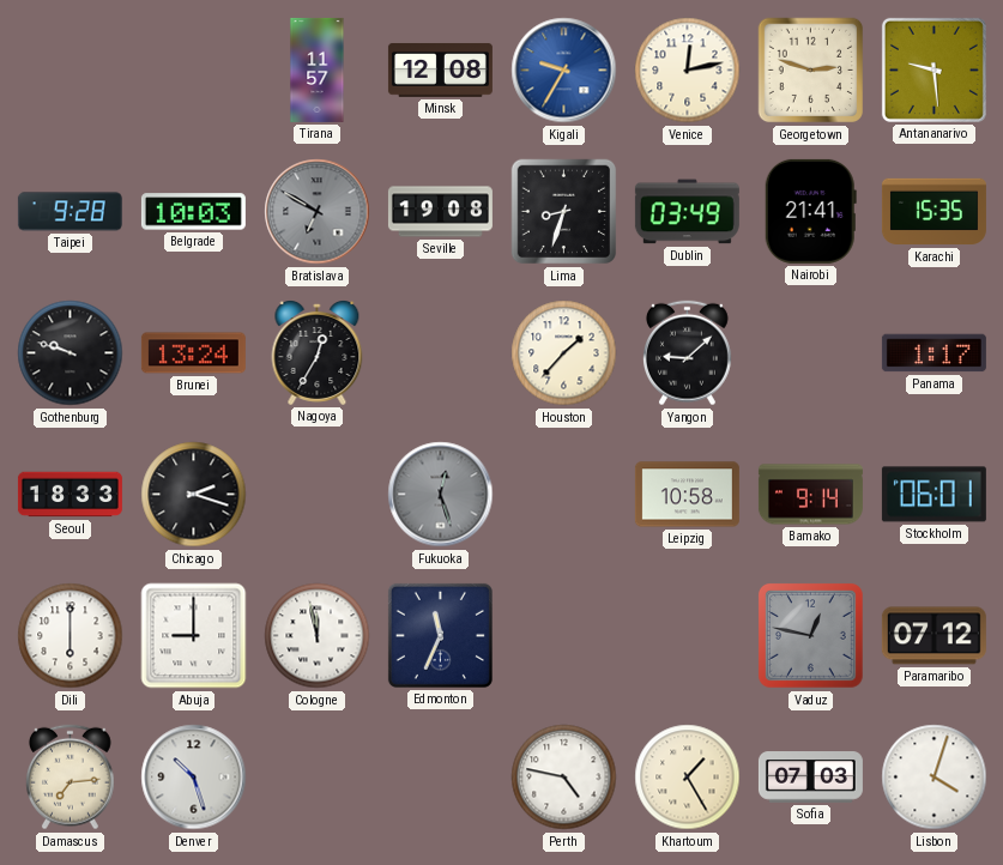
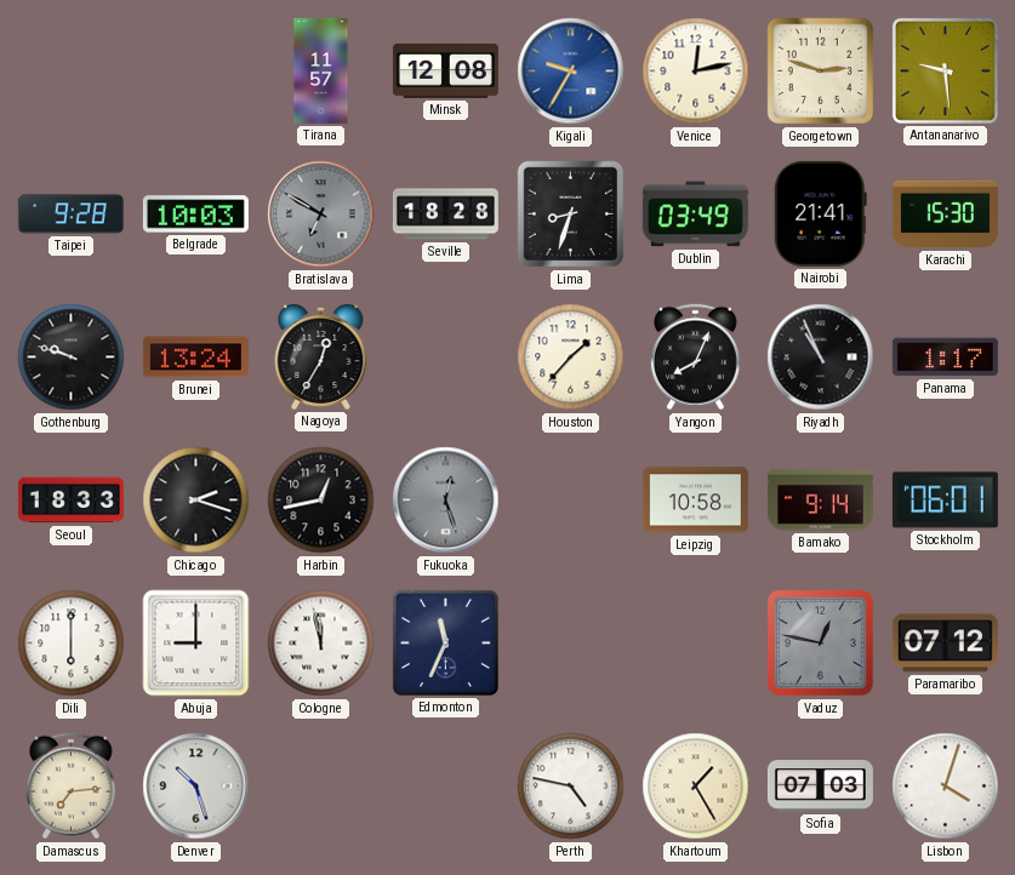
Seville: 19:08 -> 18:28
Karachi: 15:35 -> 15:30
Yangon: 9:08 -> 8:04
Riyadh: none -> 10:56
Harbin: none -> 12:43
